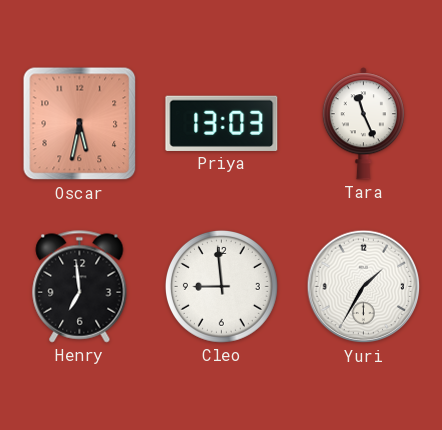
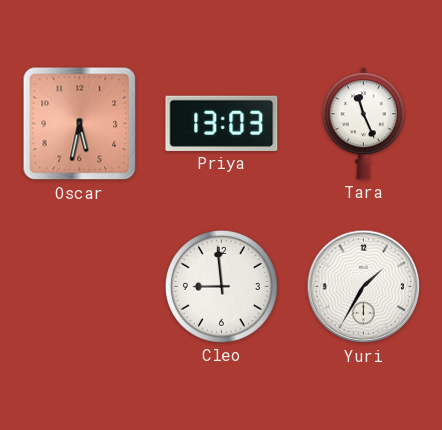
Henry: 6:59 -> none
